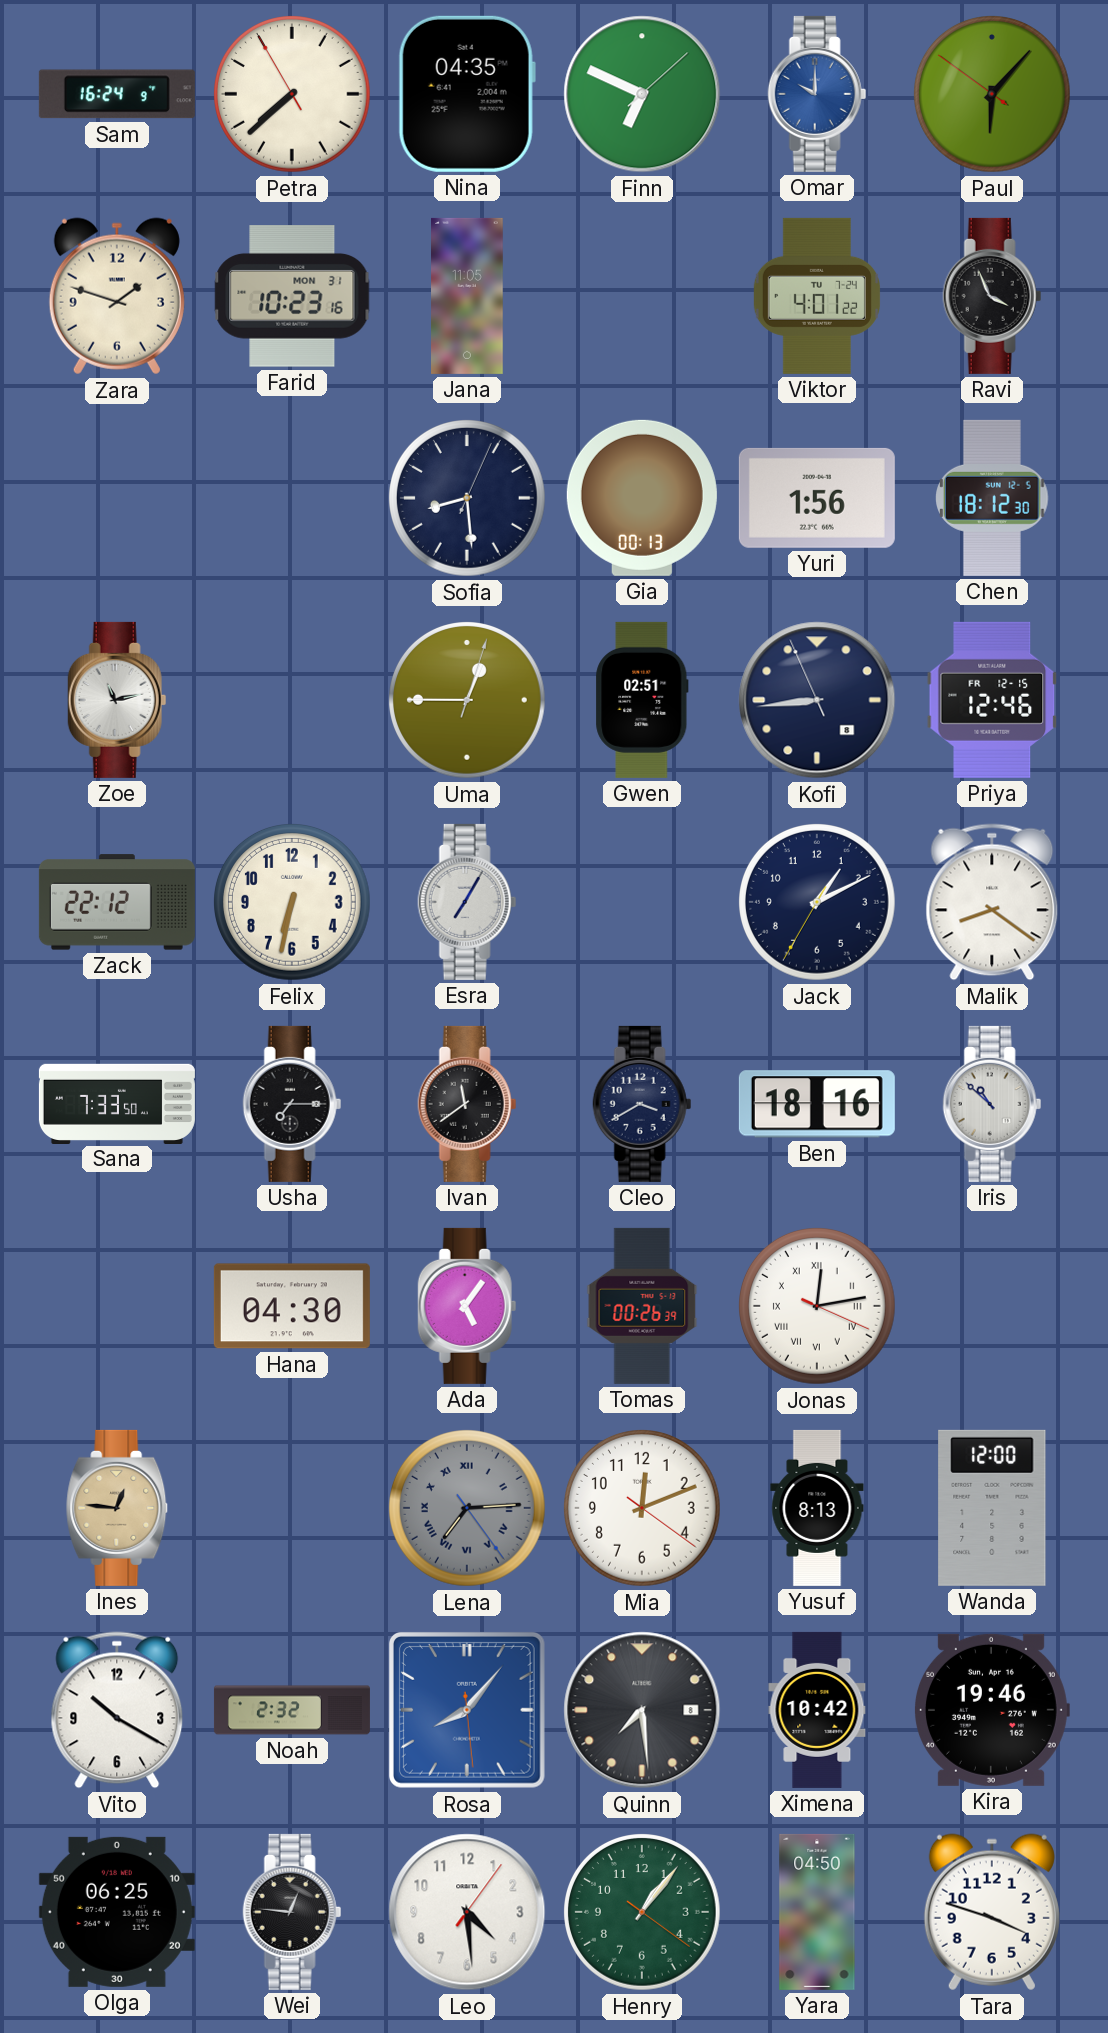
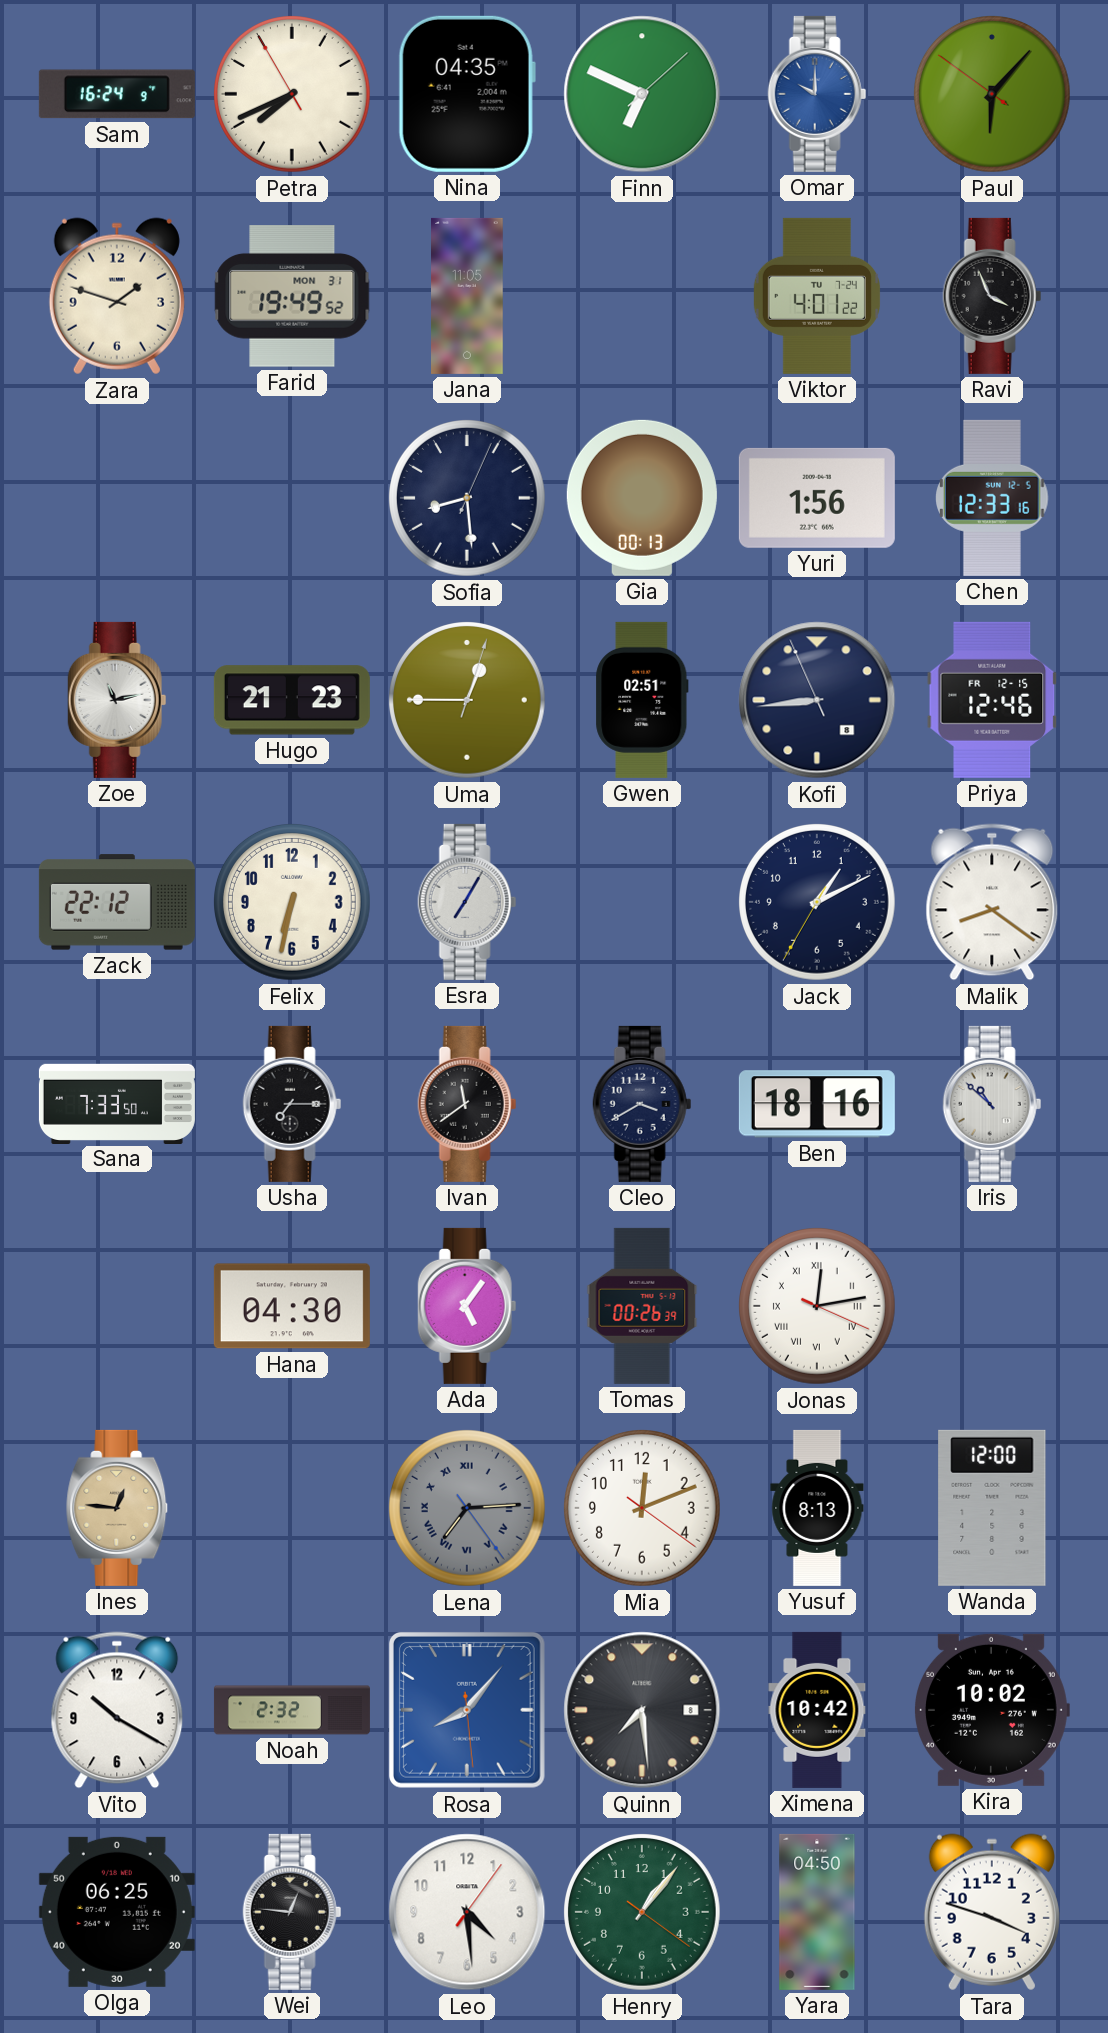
Petra: 7:37 -> 7:40
Farid: 10:23 -> 19:49
Chen: 18:12 -> 12:33
Hugo: none -> 21:23
Kira: 19:46 -> 10:02
